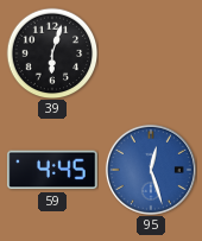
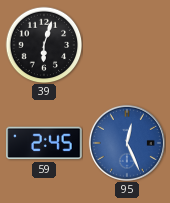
59: 4:45 -> 2:45
95: 12:27 -> 12:26
